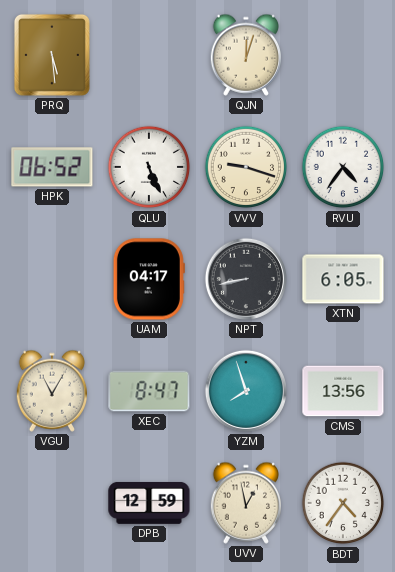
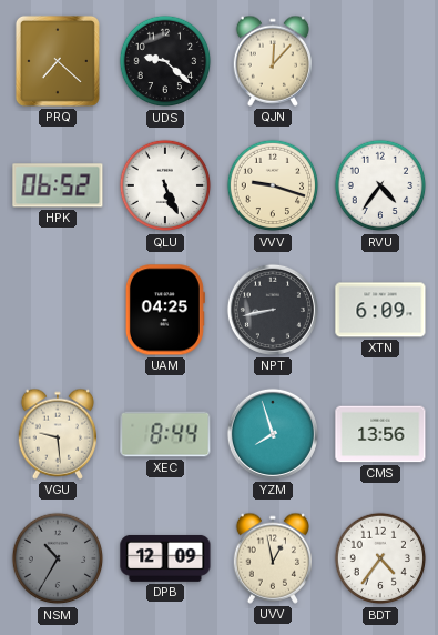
PRQ: 5:29 -> 7:22
UDS: none -> 9:22
QJN: 12:03 -> 12:07
UAM: 04:17 -> 04:25
XTN: 6:05 -> 6:09
VGU: 11:05 -> 9:29
XEC: 8:47 -> 8:44
NSM: none -> 10:35
DPB: 12:59 -> 12:09
